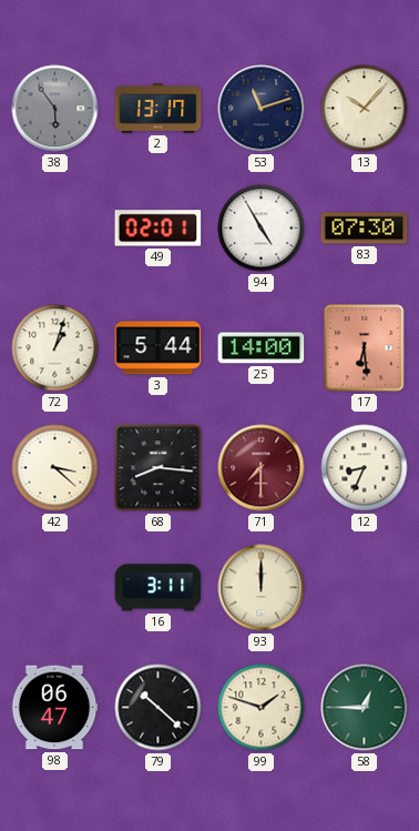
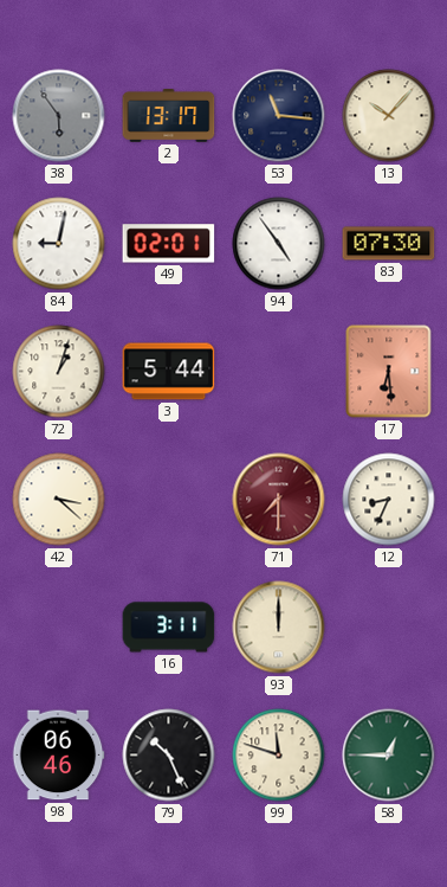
53: 11:12 -> 11:16
84: none -> 9:02
94: 4:55 -> 4:54
25: 14:00 -> none
68: 8:16 -> none
98: 06:47 -> 06:46
79: 10:22 -> 10:26
99: 1:48 -> 11:48
